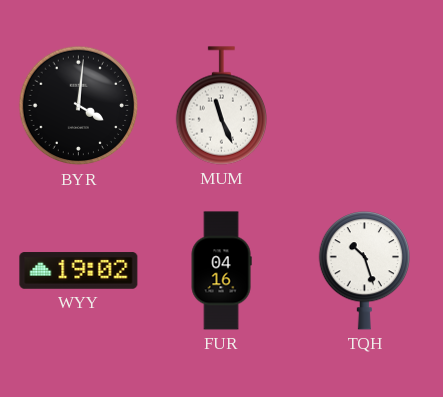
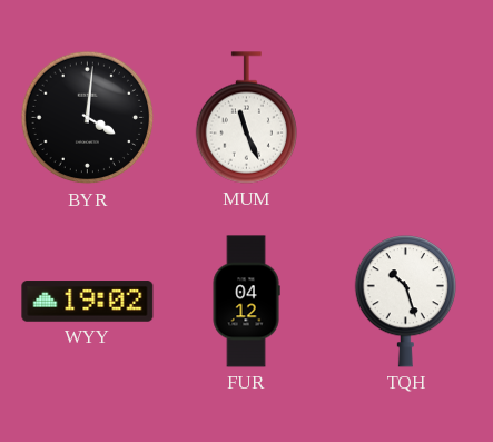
FUR: 04:16 -> 04:12
